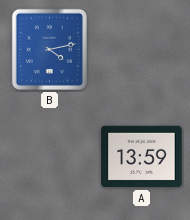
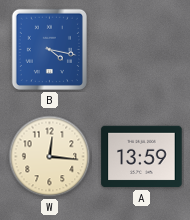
B: 4:13 -> 4:17
W: none -> 12:16
